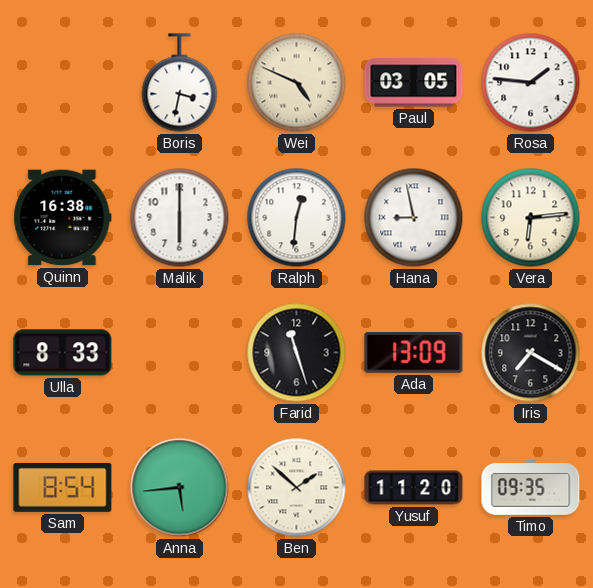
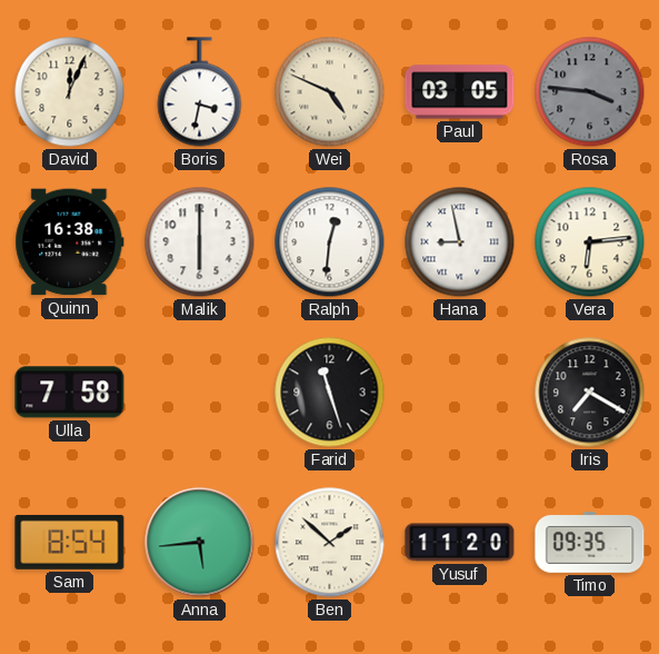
David: none -> 12:04
Rosa: 1:46 -> 3:46
Rosa dial: white -> grey
Ulla: 8:33 -> 7:58
Ada: 13:09 -> none
